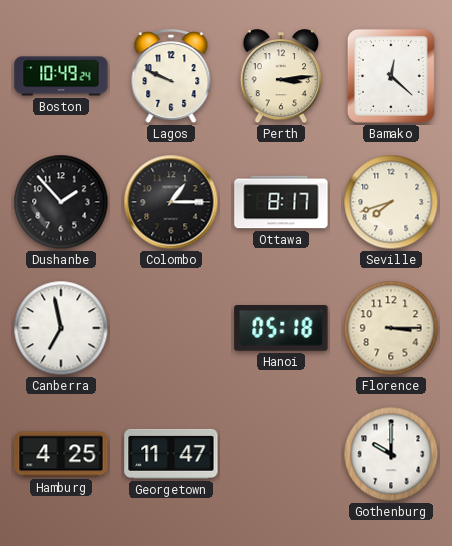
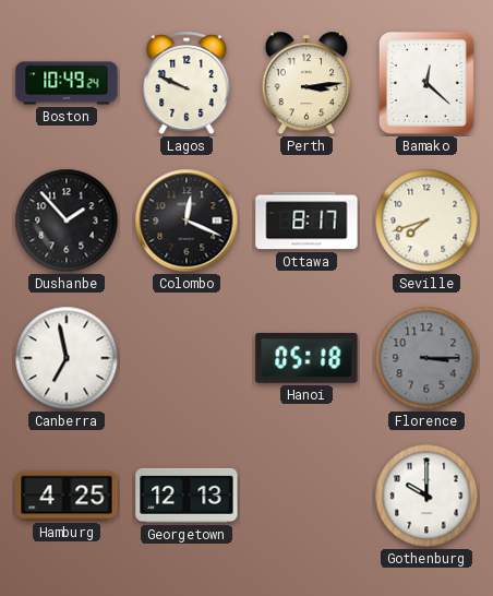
Colombo: 1:15 -> 12:19
Florence dial: cream -> grey
Georgetown: 11:47 -> 12:13
